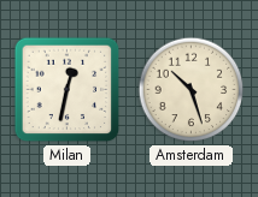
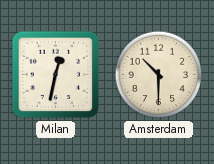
Amsterdam: 10:27 -> 10:30
